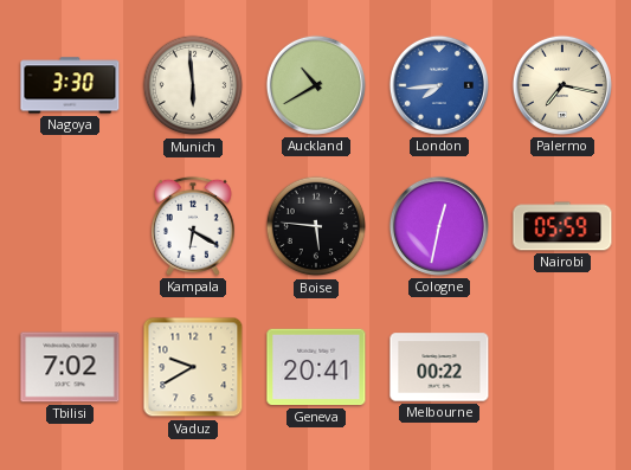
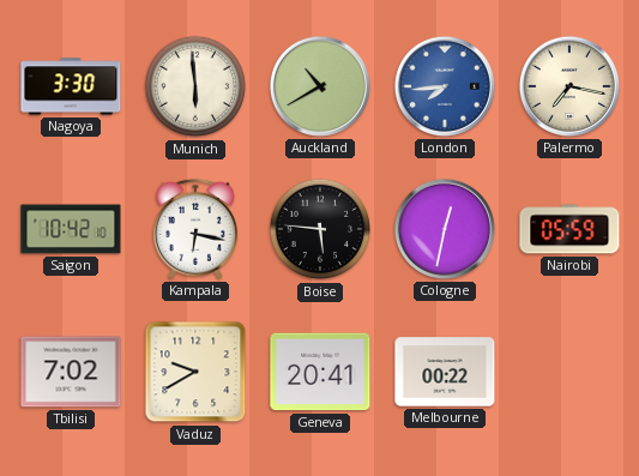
Saigon: none -> 10:42
Kampala: 6:20 -> 6:17
